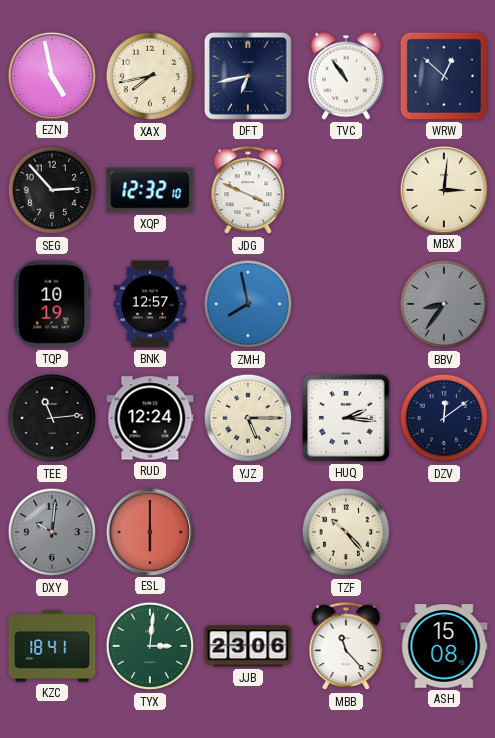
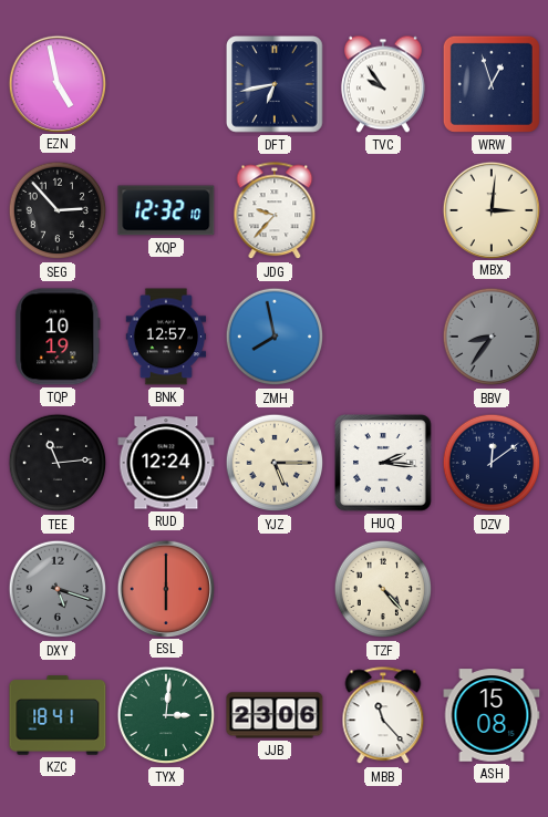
XAX: 7:43 -> none
TVC: 10:54 -> 9:54
WRW: 12:52 -> 12:57
JDG: 3:49 -> 9:37
DXY: 10:01 -> 5:18
TZF: 10:23 -> 4:23
